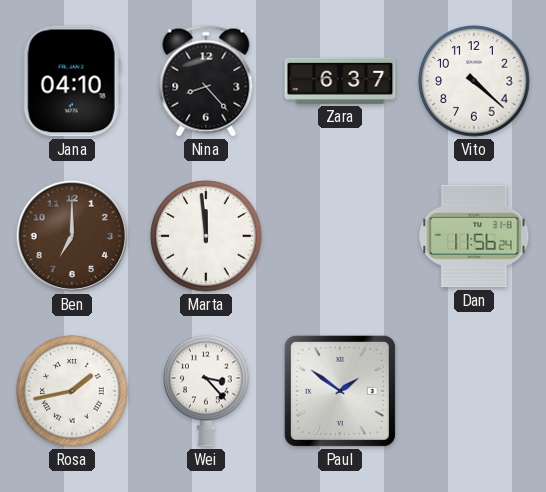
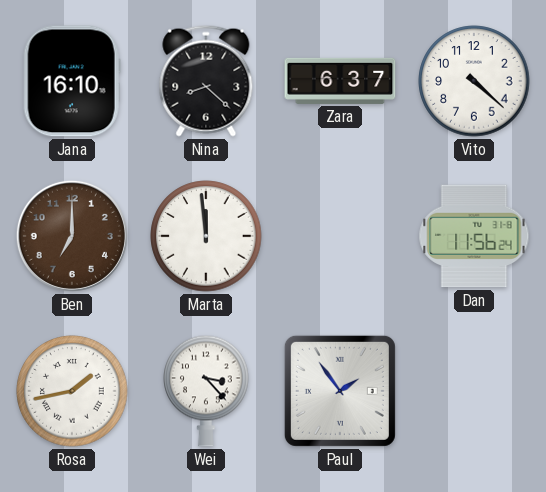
Jana: 04:10 -> 16:10
Nina: 8:23 -> 8:22
Paul: 1:51 -> 1:54
